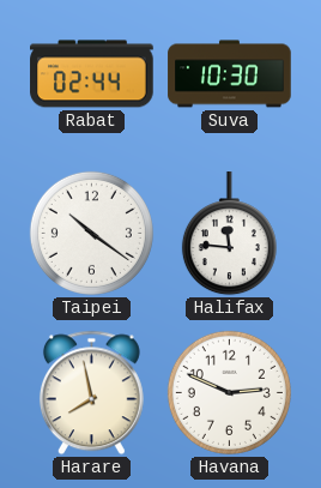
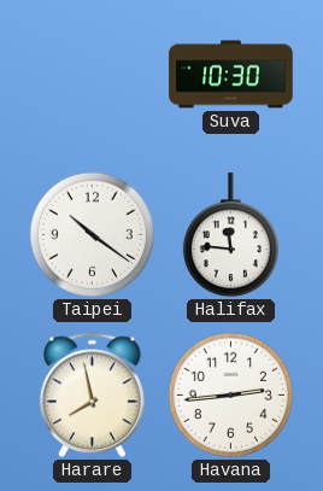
Rabat: 02:44 -> none
Havana: 2:49 -> 2:44
